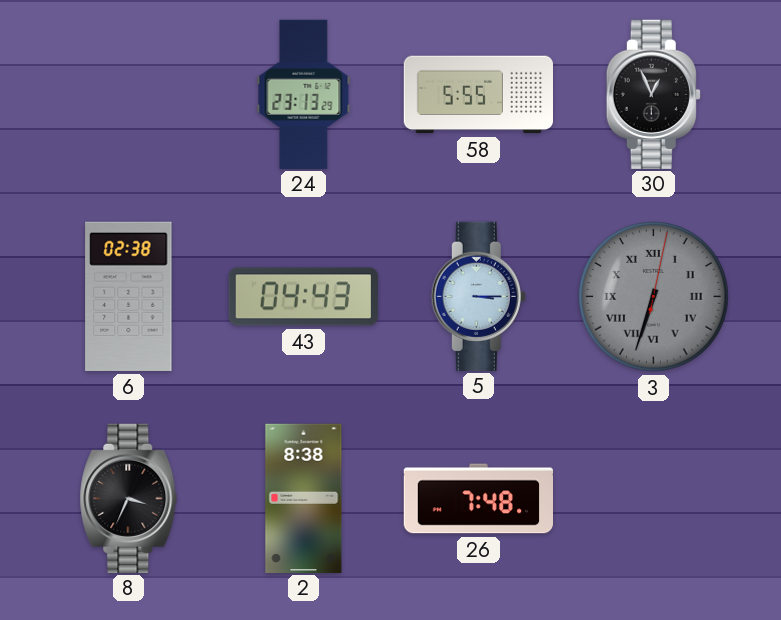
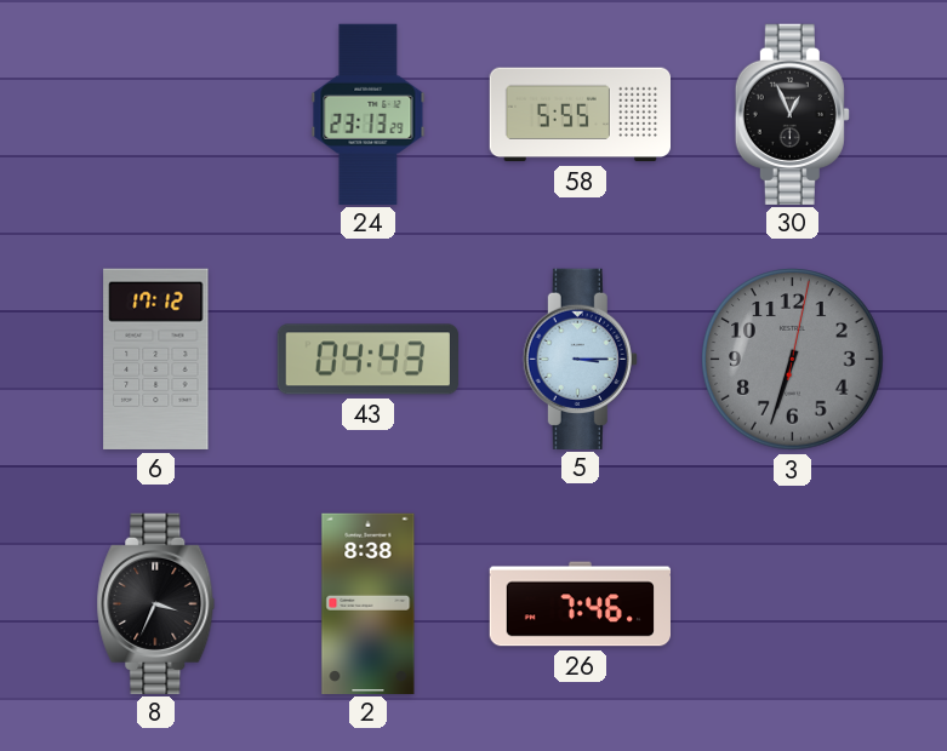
6: 02:38 -> 17:12
3 numerals: Roman -> Arabic
26: 7:48 -> 7:46
